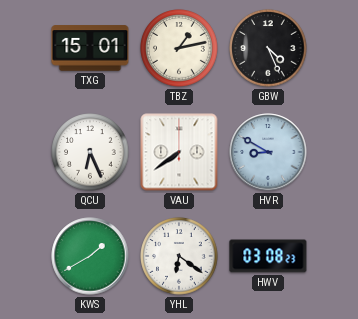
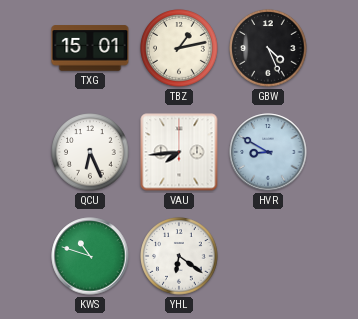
VAU: 7:39 -> 7:44
KWS: 1:40 -> 10:48
HWV: 03:08 -> none
